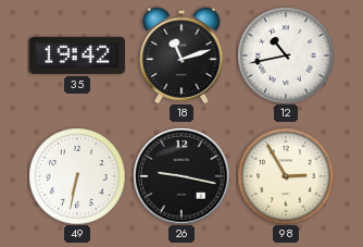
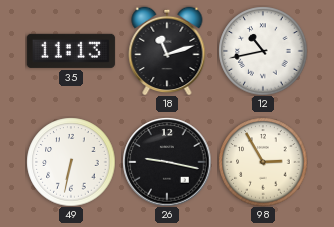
35: 19:42 -> 11:13
